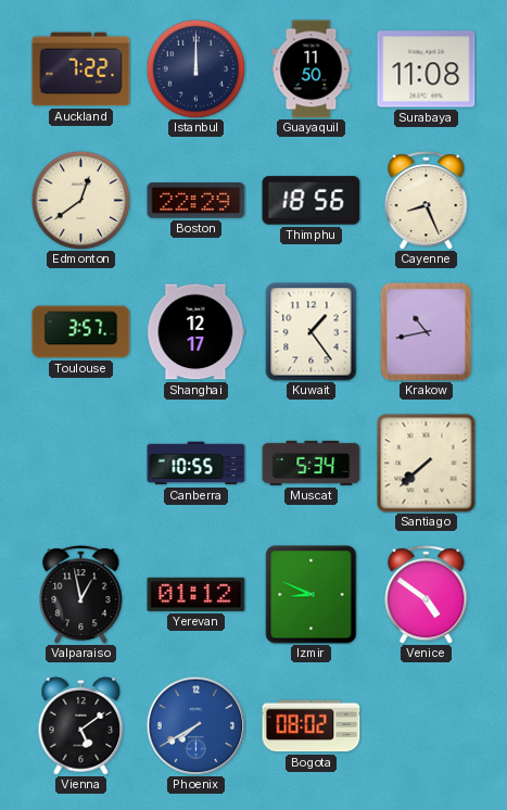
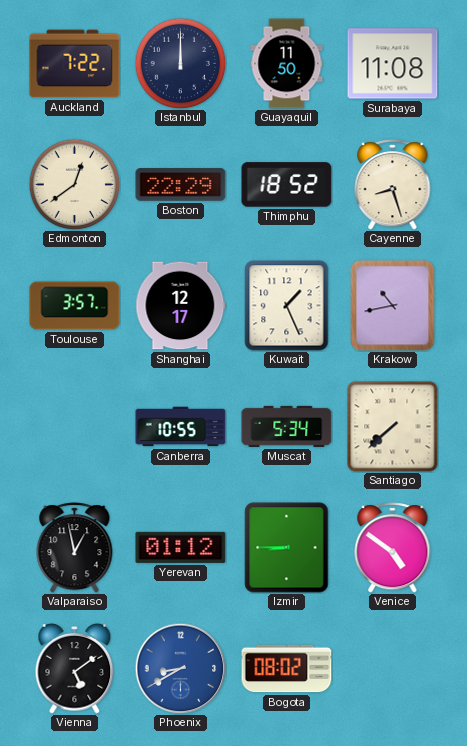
Thimphu: 18:56 -> 18:52
Cayenne: 8:26 -> 8:27
Kuwait: 1:24 -> 1:26
Izmir: 8:49 -> 8:45
Phoenix: 7:40 -> 8:40
